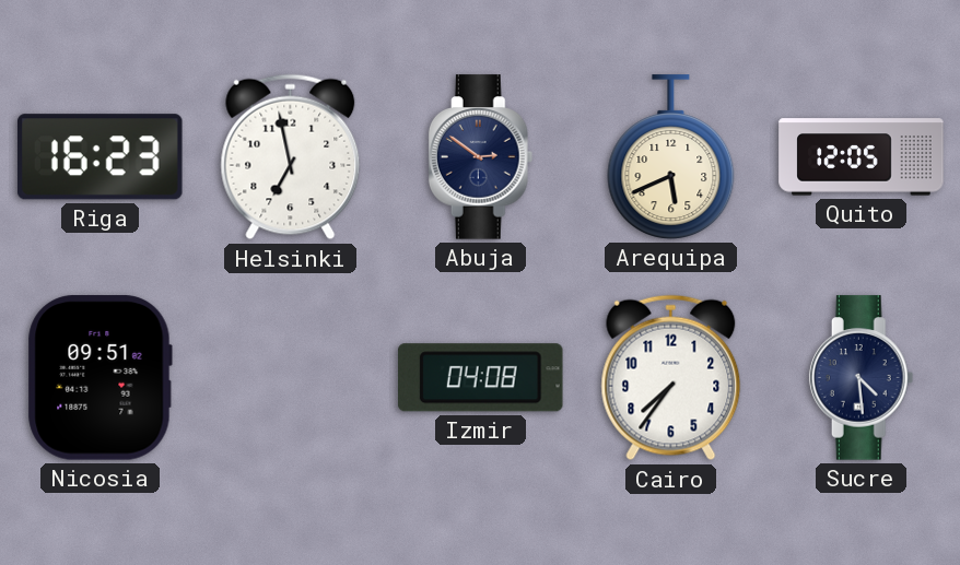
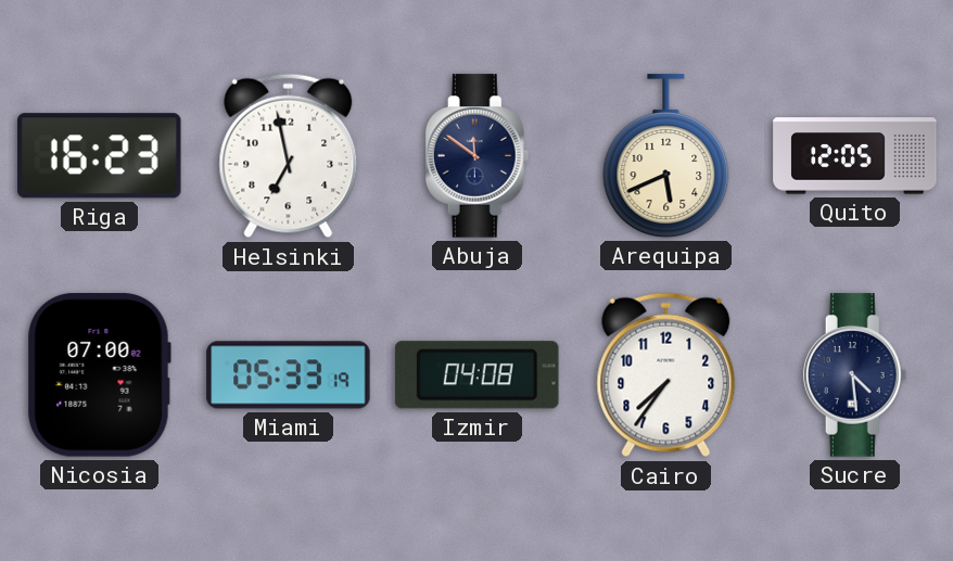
Abuja: 2:51 -> 11:51
Nicosia: 09:51 -> 07:00
Miami: none -> 05:33
